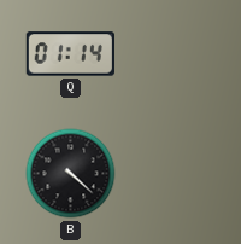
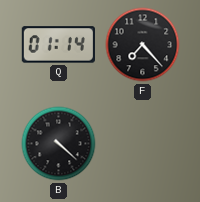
F: none -> 7:23
